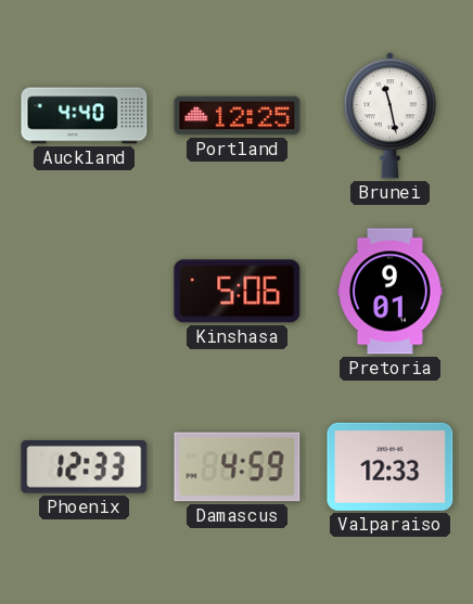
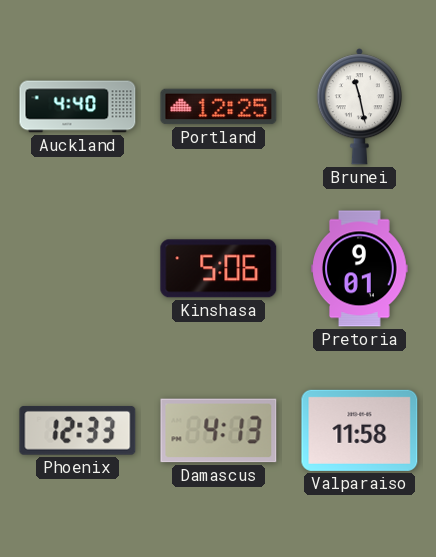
Damascus: 4:59 -> 4:13
Valparaiso: 12:33 -> 11:58
